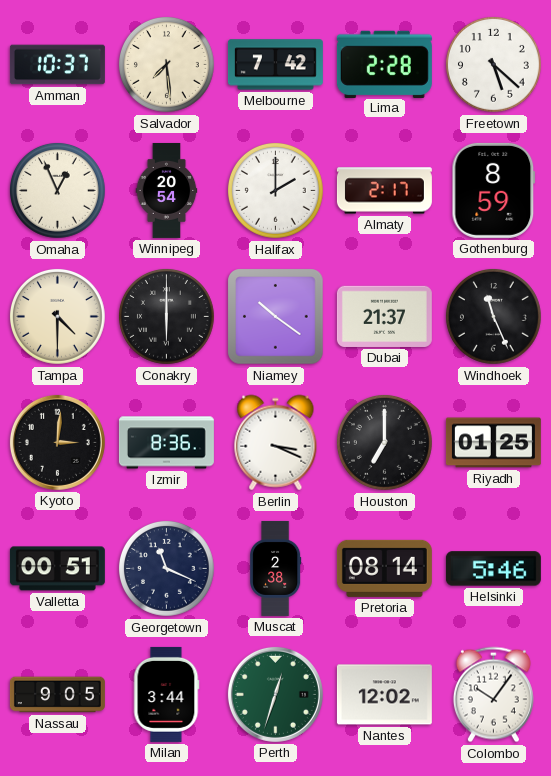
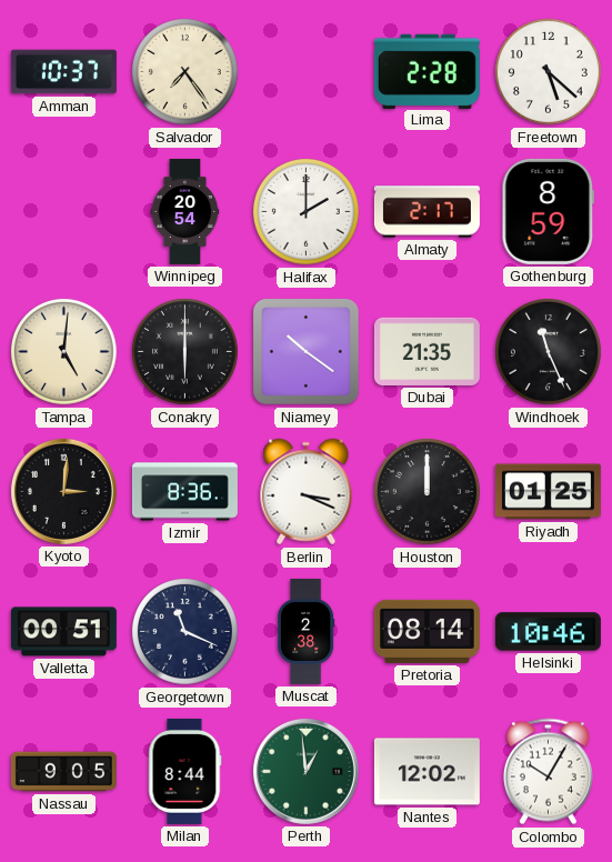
Salvador: 7:29 -> 7:24
Melbourne: 7:42 -> none
Omaha: 12:56 -> none
Tampa: 4:30 -> 5:01
Dubai: 21:37 -> 21:35
Houston: 7:00 -> 12:00
Helsinki: 5:46 -> 10:46
Milan: 3:44 -> 8:44
Perth: 12:33 -> 12:59
Colombo: 10:06 -> 10:05
